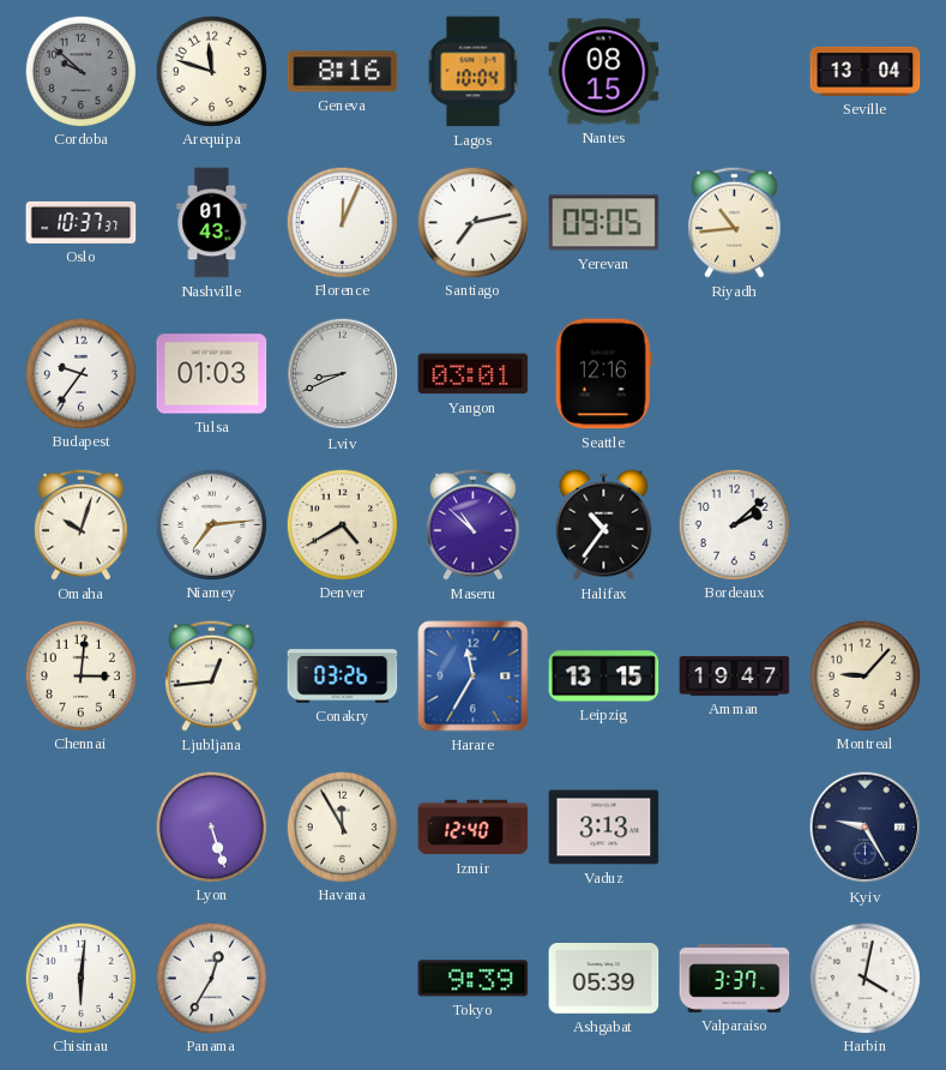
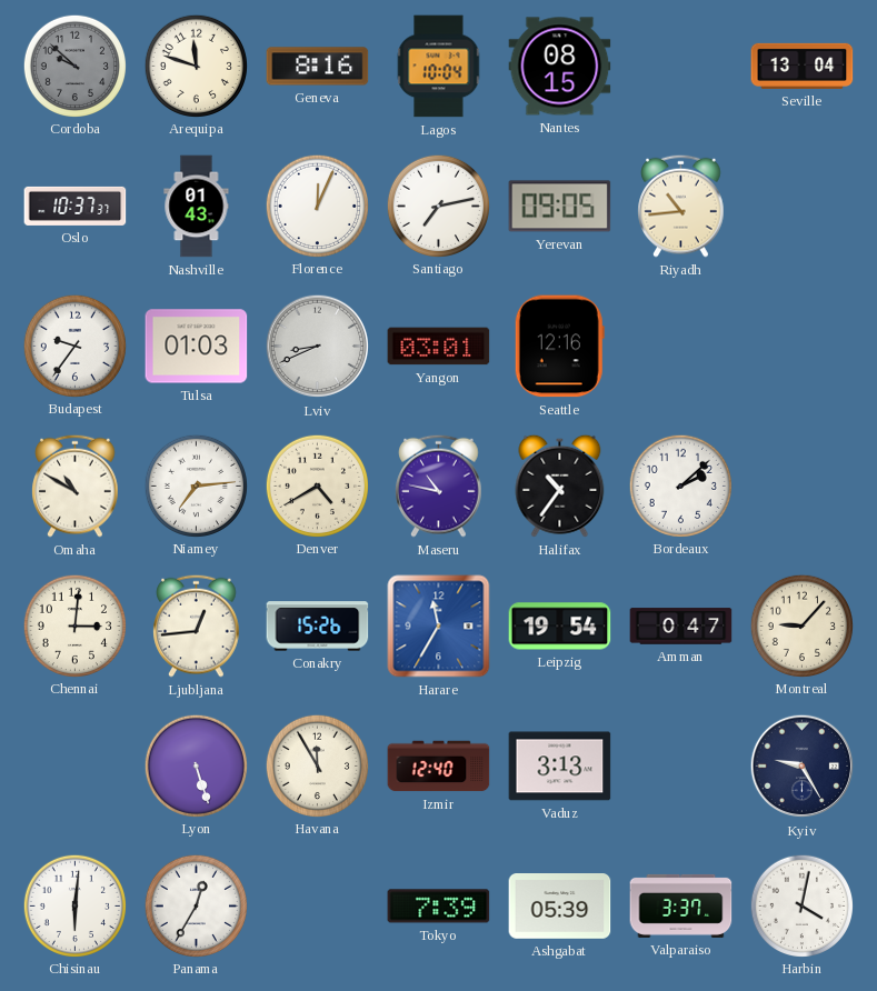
Omaha: 10:03 -> 10:50
Maseru: 10:52 -> 10:47
Conakry: 03:26 -> 15:26
Leipzig: 13:15 -> 19:54
Amman: 19:47 -> 0:47
Tokyo: 9:39 -> 7:39
